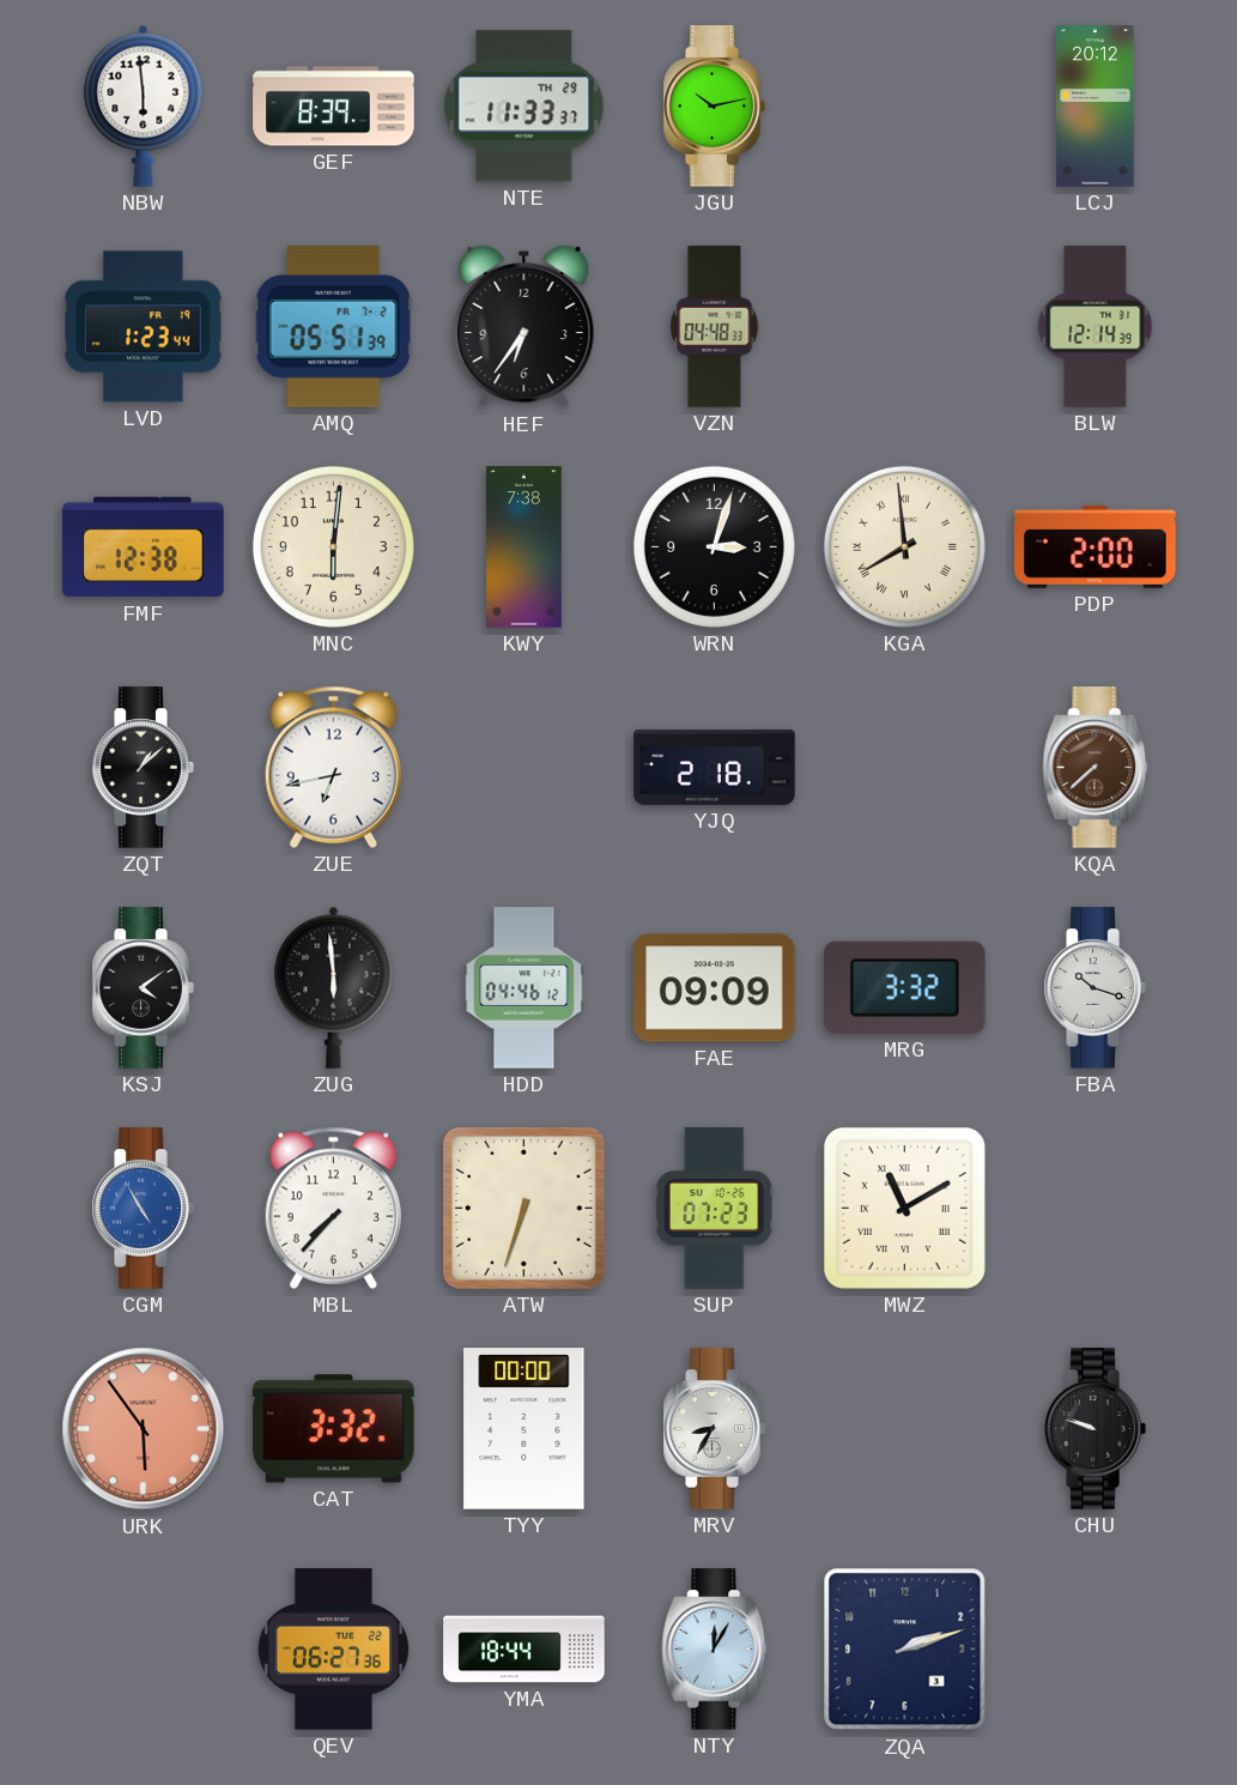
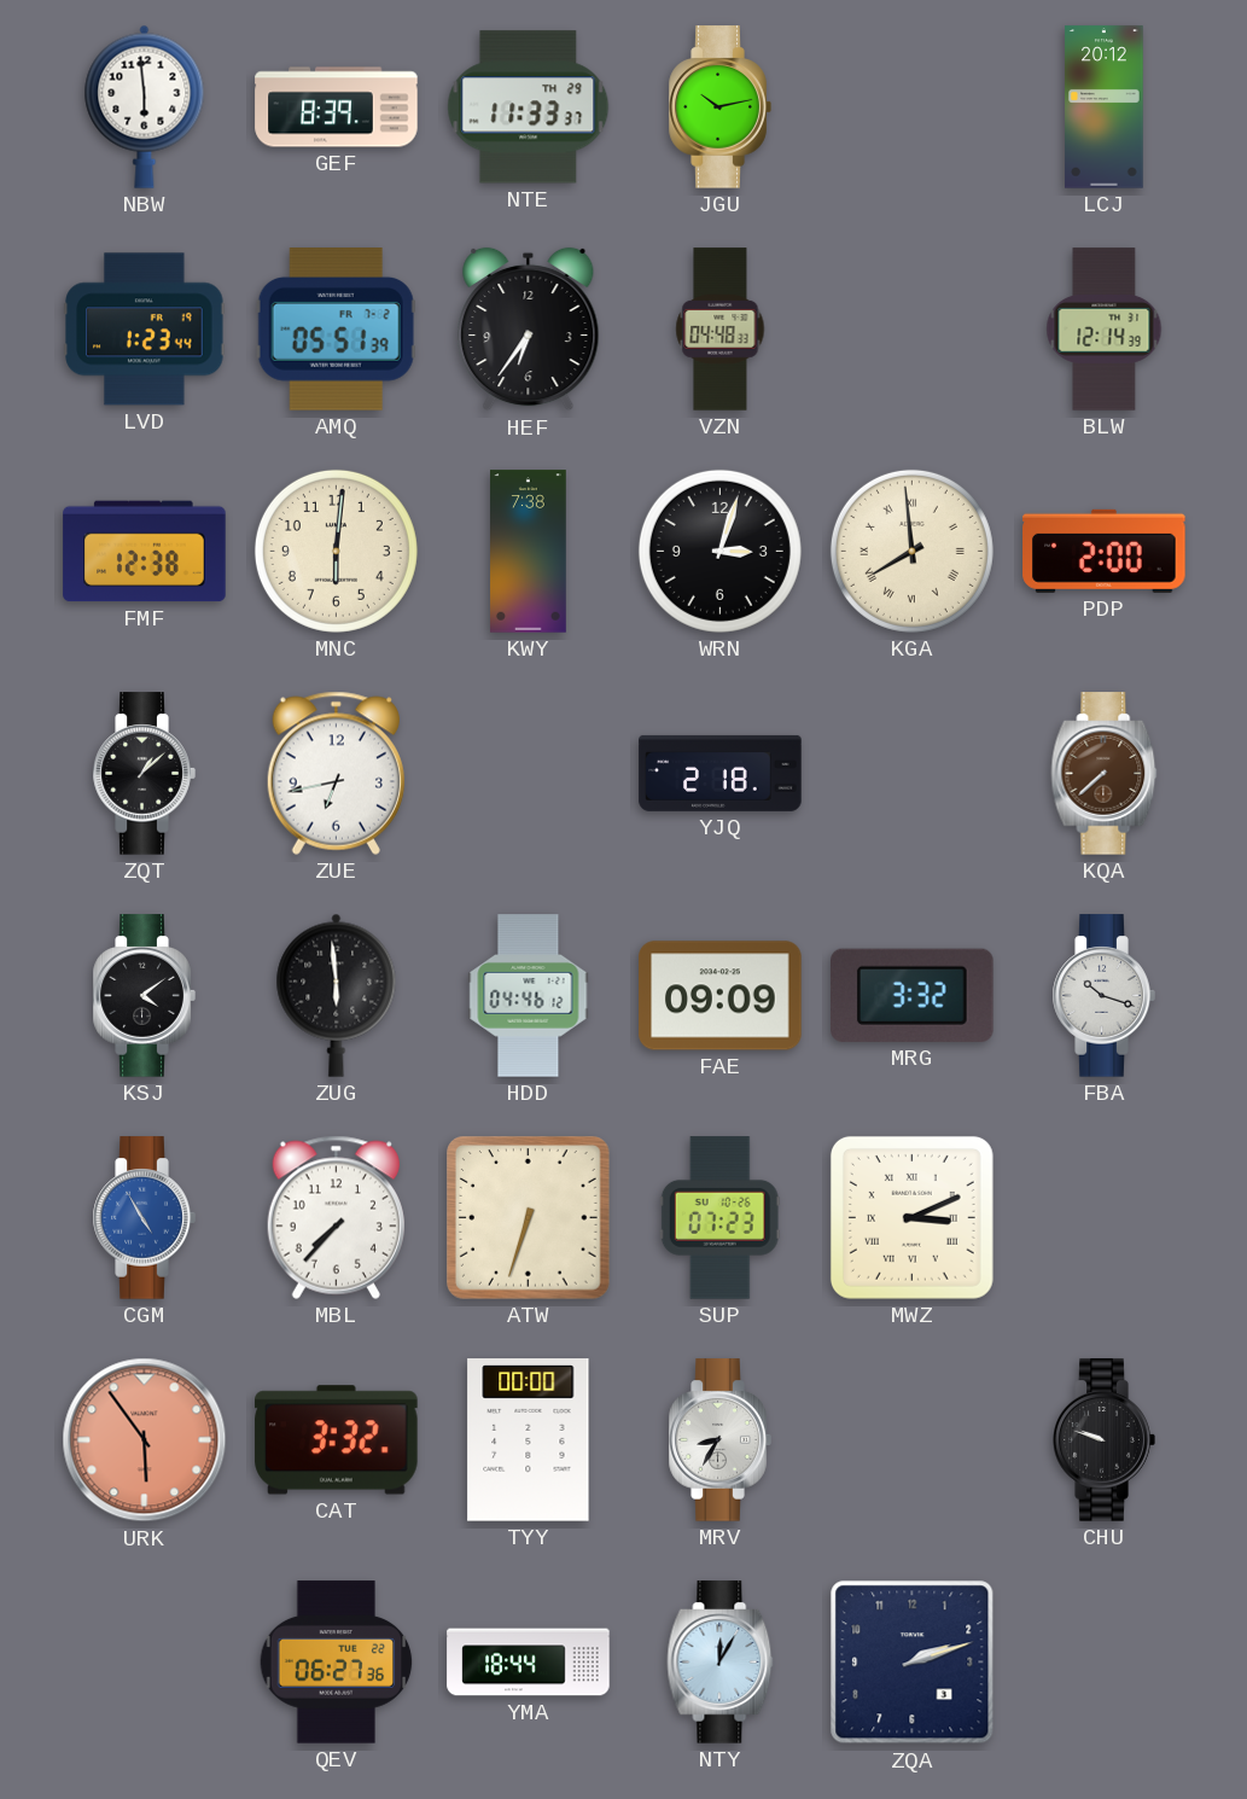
MWZ: 11:10 -> 3:11
